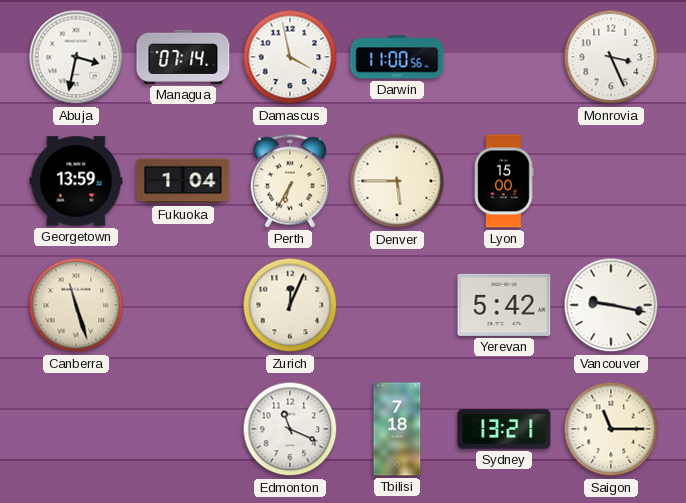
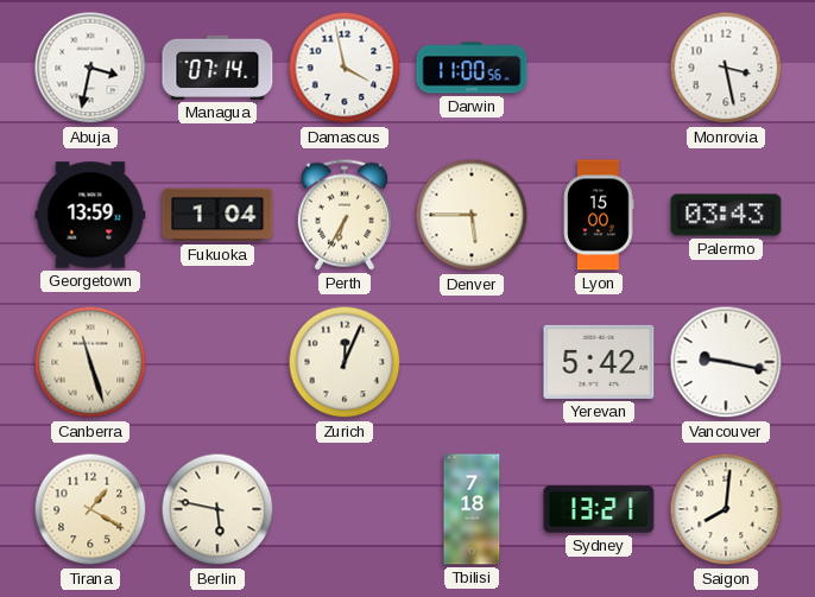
Monrovia: 3:26 -> 3:28
Palermo: none -> 03:43
Tirana: none -> 1:20
Berlin: none -> 5:47
Edmonton: 11:19 -> none
Saigon: 11:15 -> 8:01
